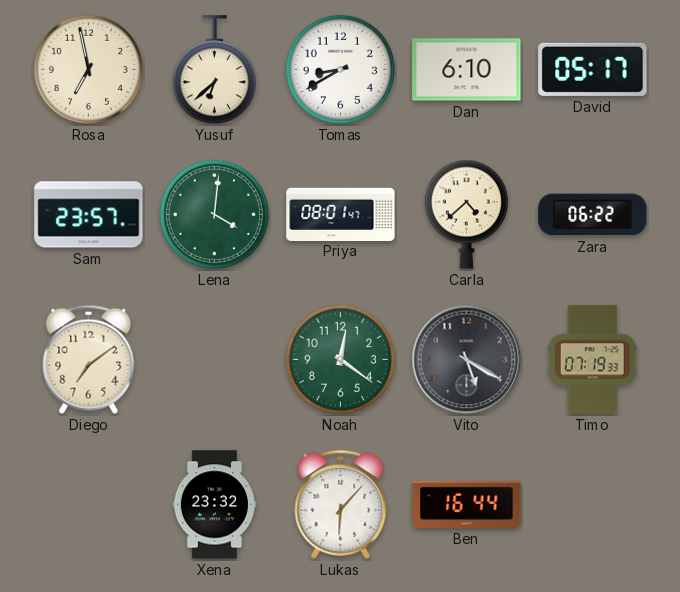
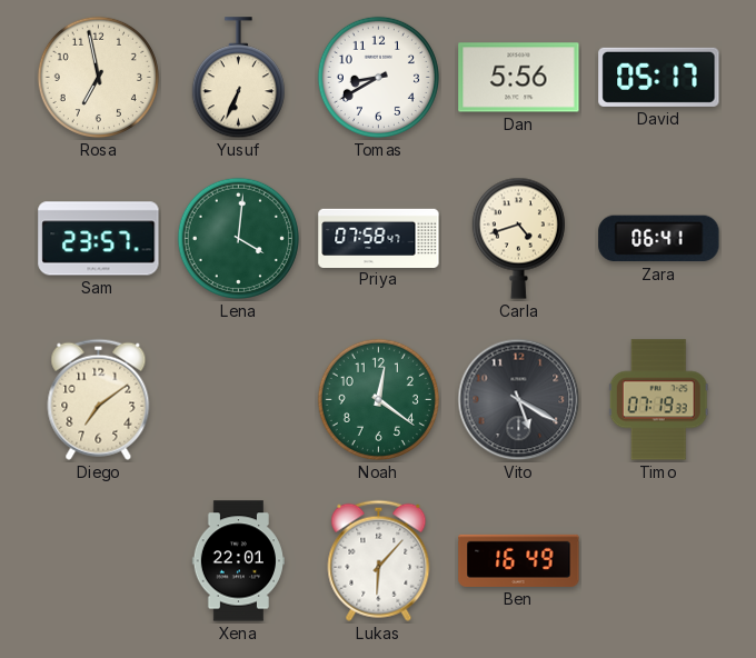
Yusuf: 6:38 -> 6:34
Dan: 6:10 -> 5:56
Priya: 08:01 -> 07:58
Carla: 4:38 -> 4:42
Zara: 06:22 -> 06:41
Xena: 23:32 -> 22:01
Ben: 16:44 -> 16:49
